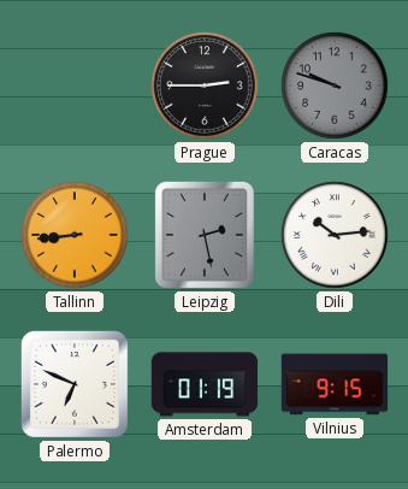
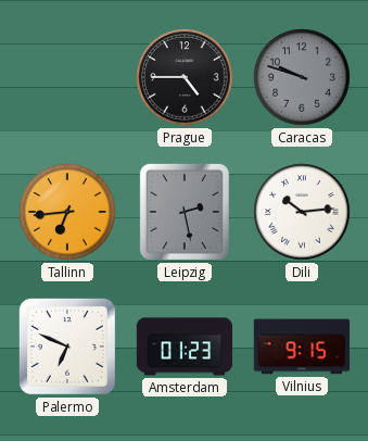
Prague: 2:45 -> 4:45
Tallinn: 8:44 -> 6:44
Amsterdam: 01:19 -> 01:23
